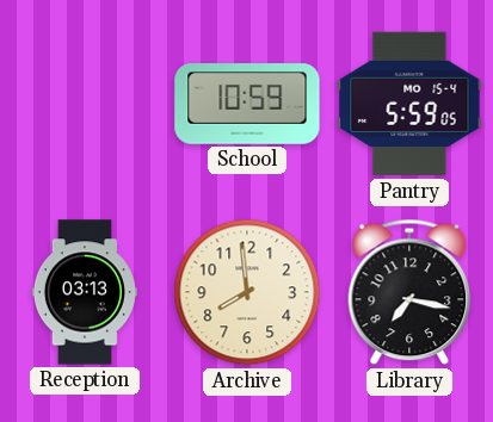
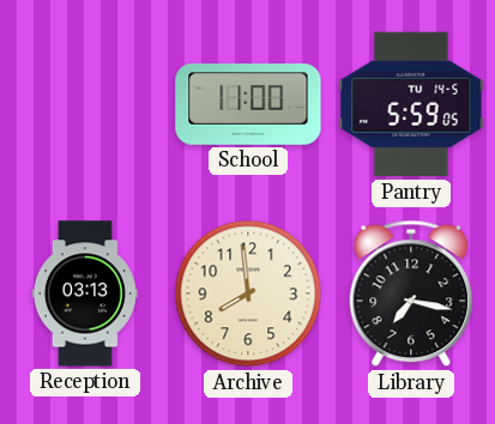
School: 10:59 -> 11:00
Pantry date: MO 15-4 -> TU 14-5
